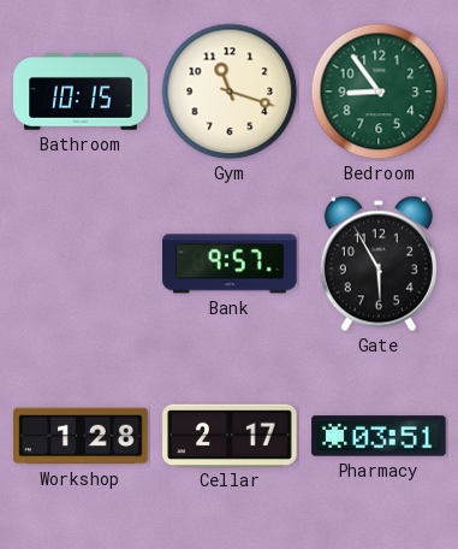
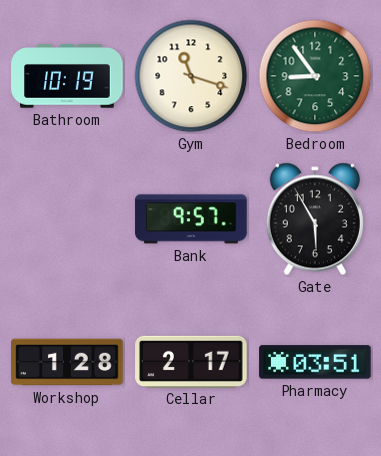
Bathroom: 10:15 -> 10:19
